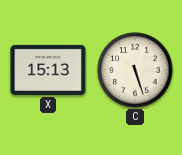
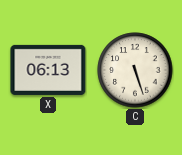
X: 15:13 -> 06:13
